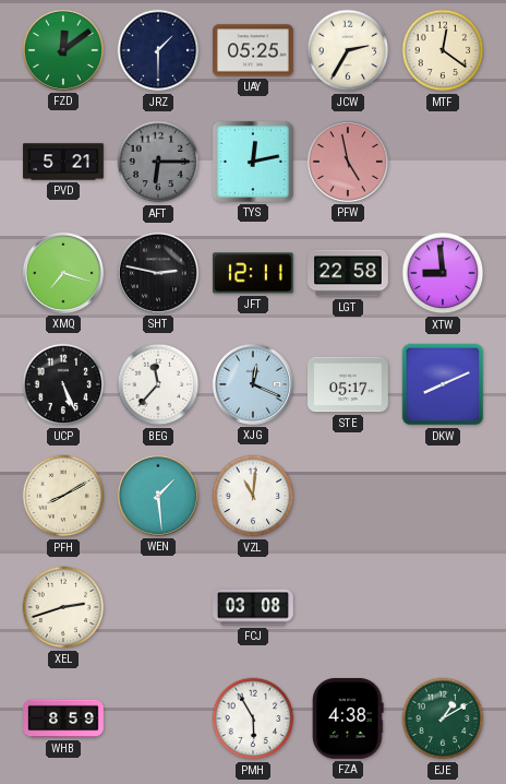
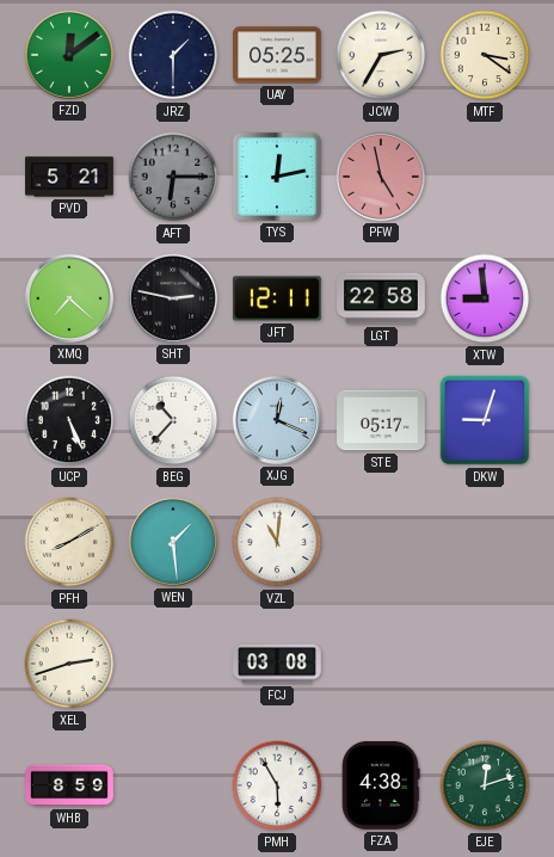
MTF: 12:21 -> 3:21
XMQ: 7:18 -> 7:22
BEG: 11:37 -> 10:37
DKW: 8:11 -> 9:03
EJE: 1:10 -> 12:12
